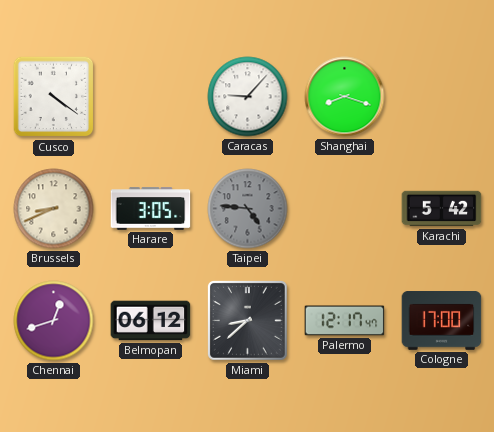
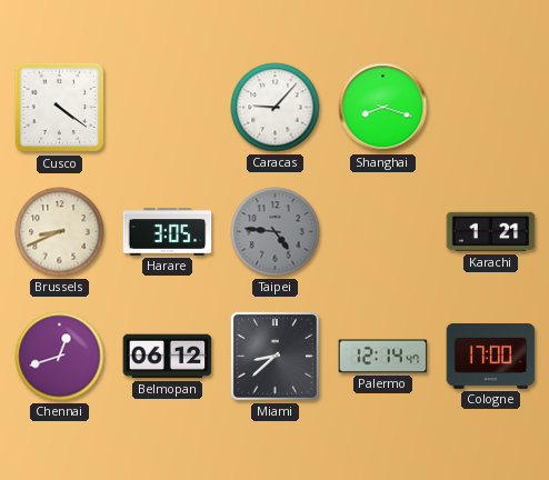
Karachi: 5:42 -> 1:21
Palermo: 12:17 -> 12:14
